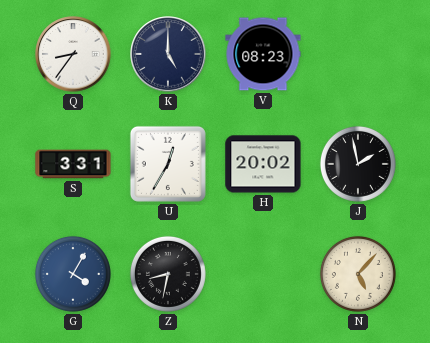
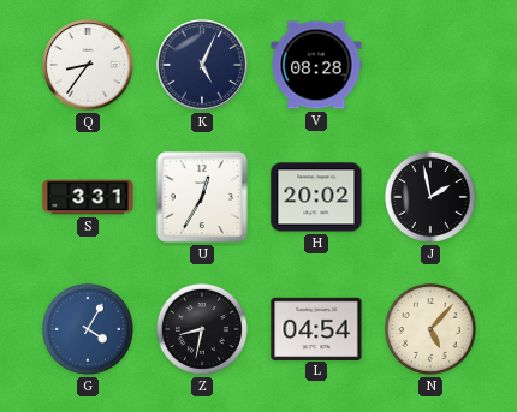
K: 5:00 -> 5:04
V: 08:23 -> 08:28
L: none -> 04:54
